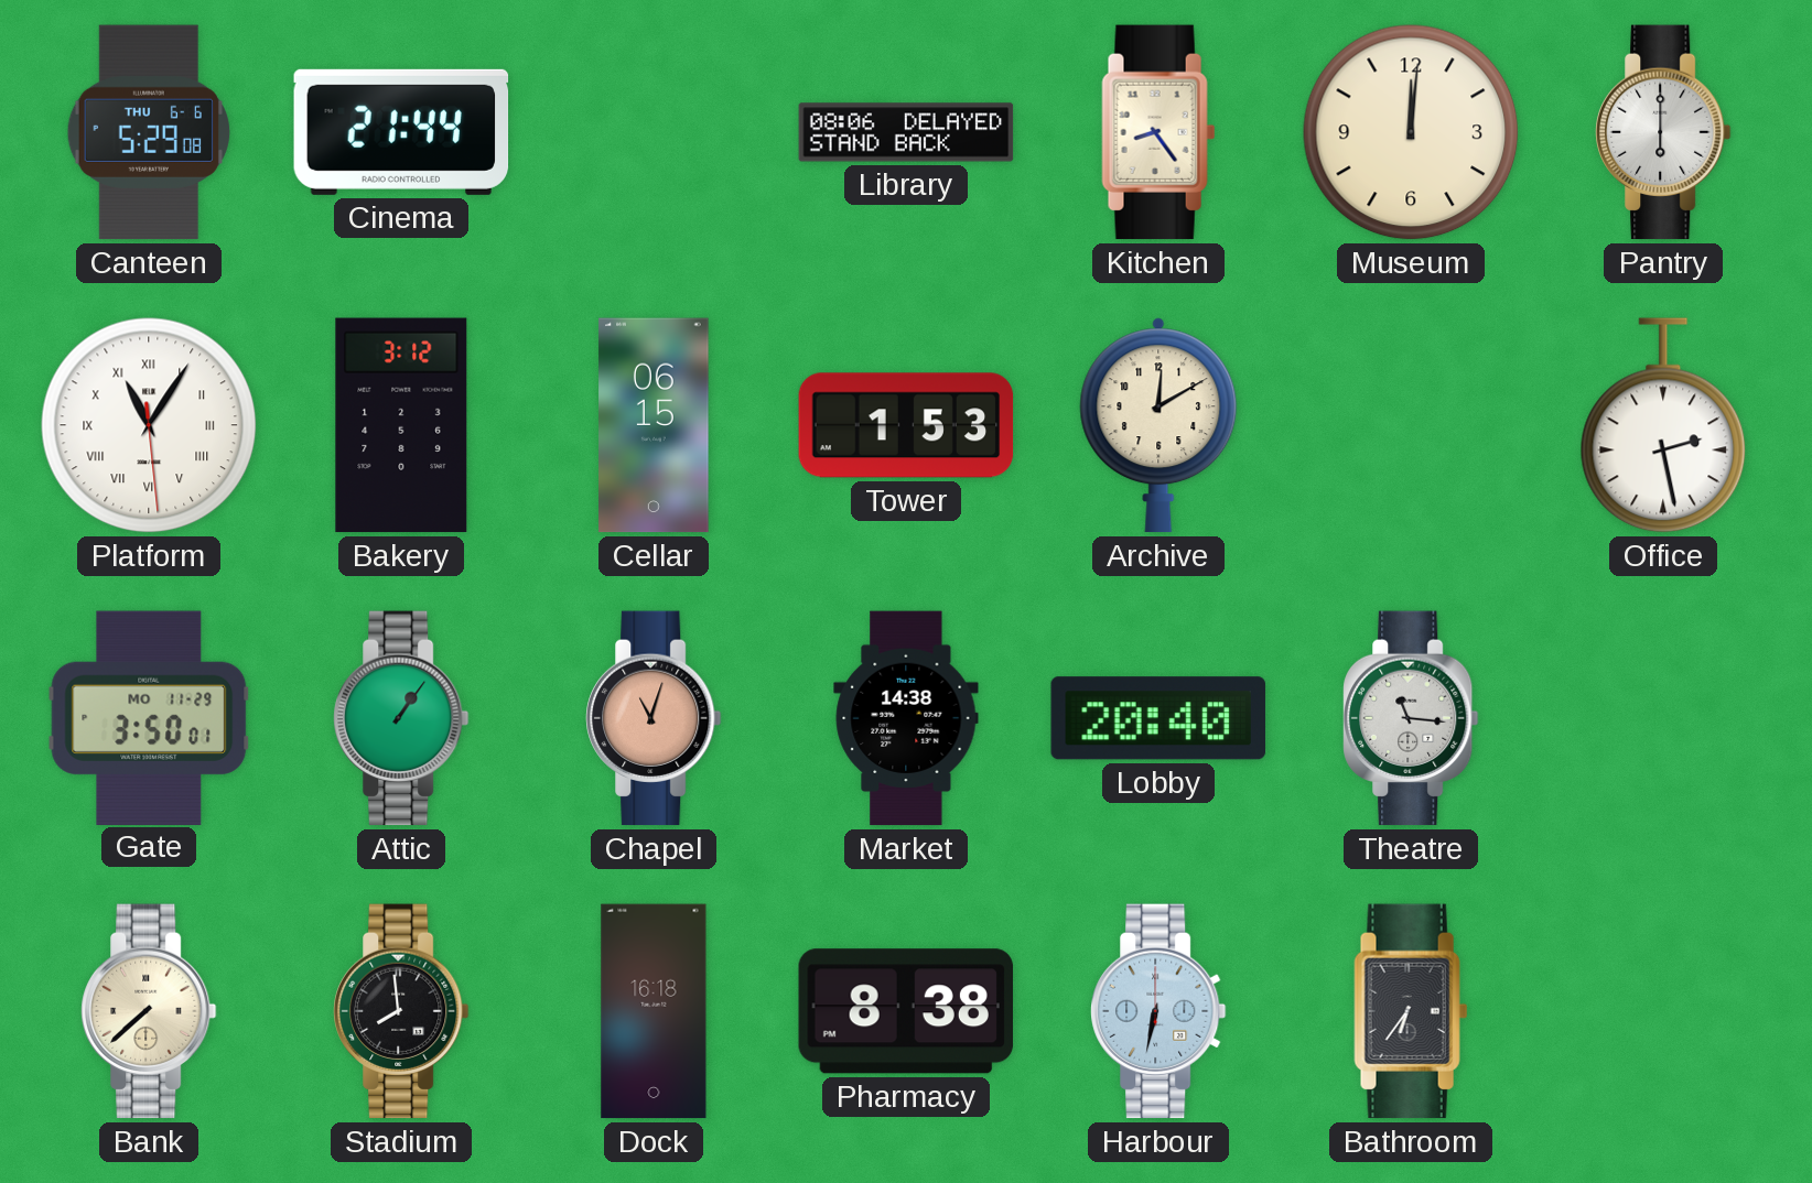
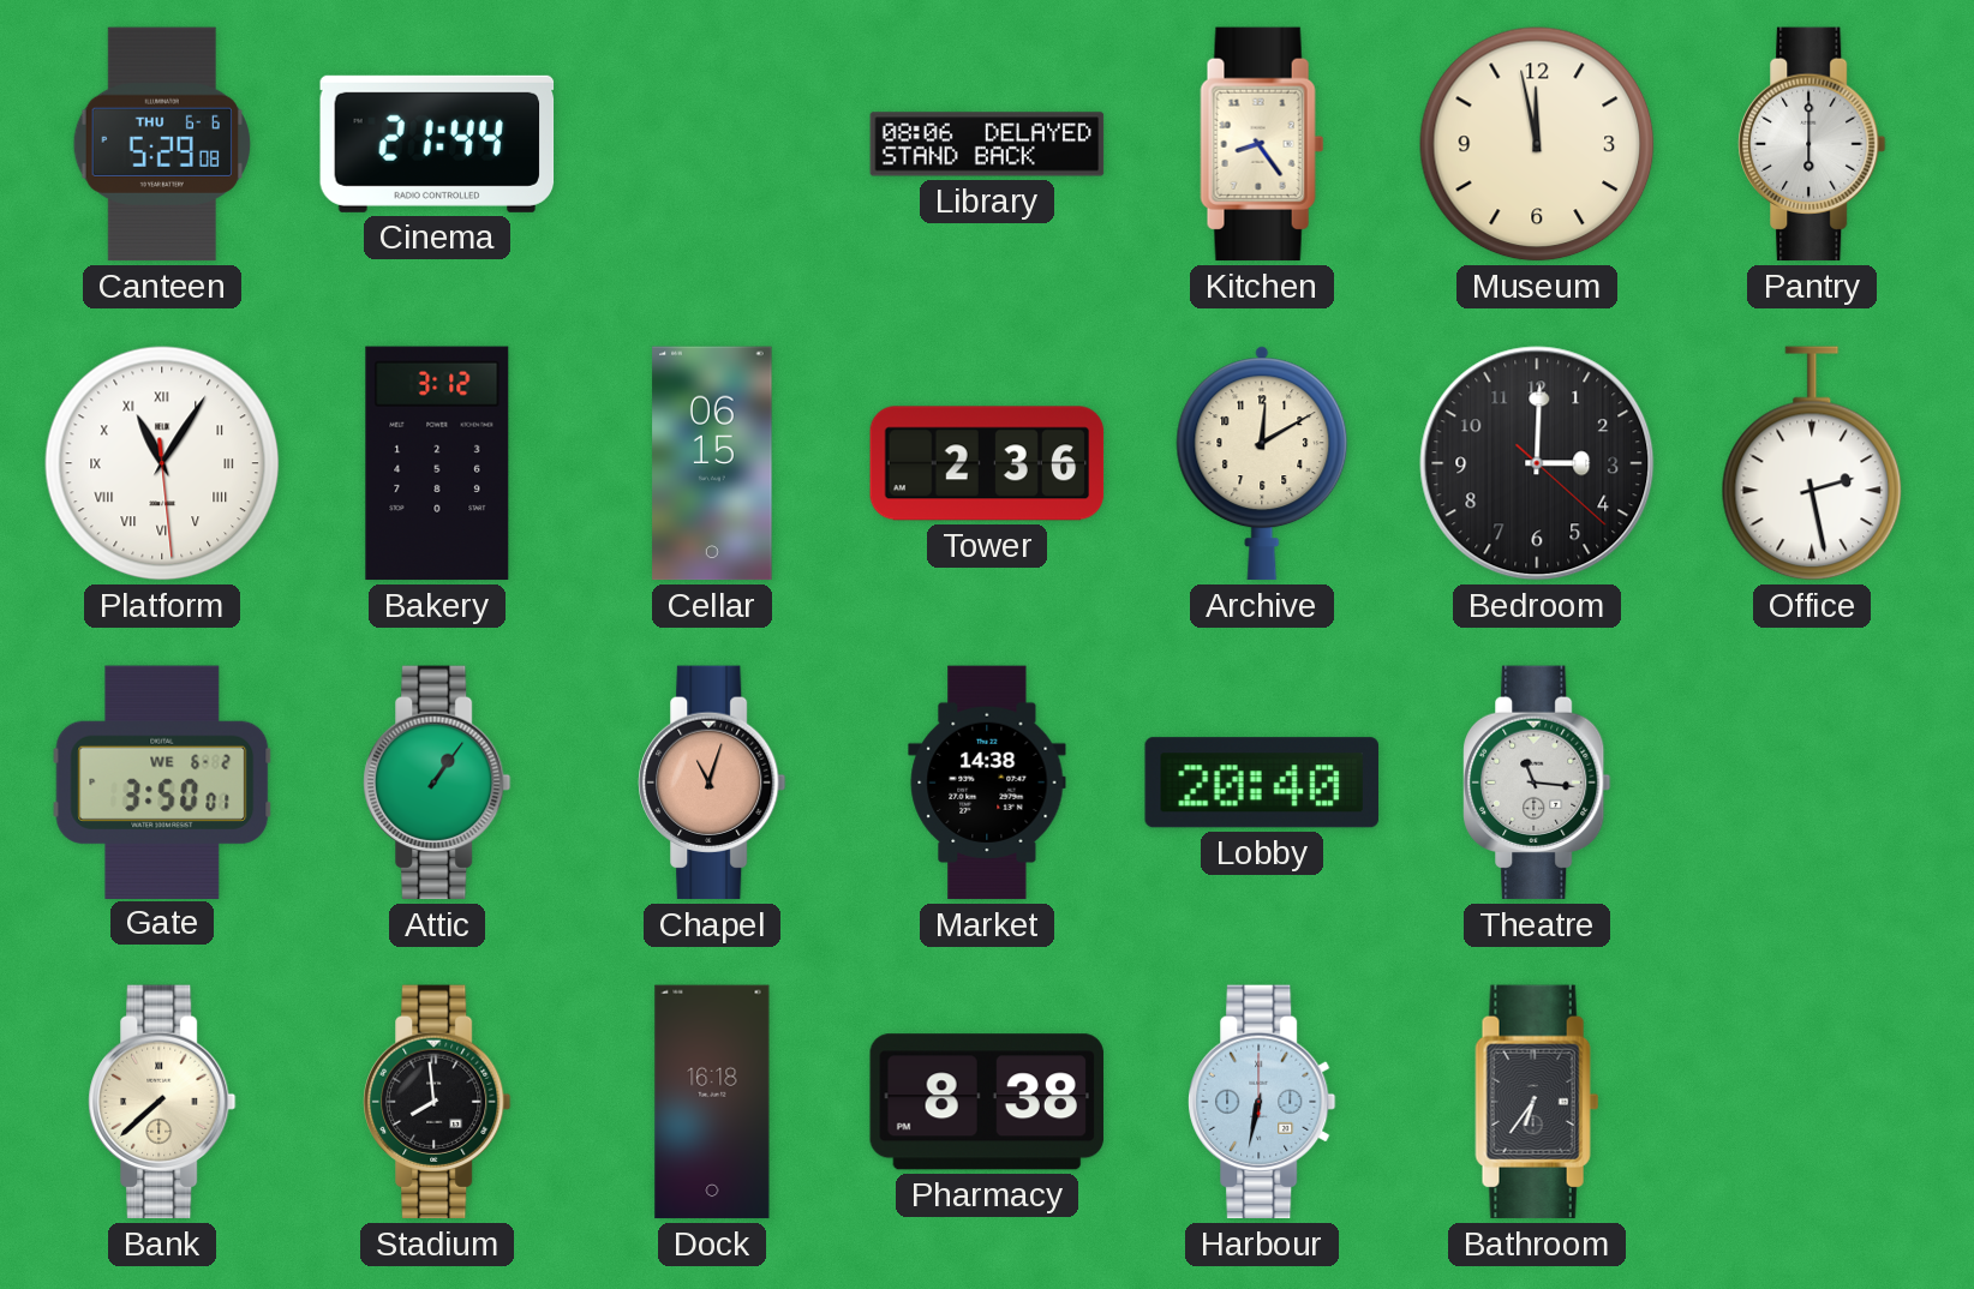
Museum: 12:01 -> 11:58
Tower: 1:53 -> 2:36
Bedroom: none -> 3:00
Gate date: MO 11-29 -> WE 6-2
